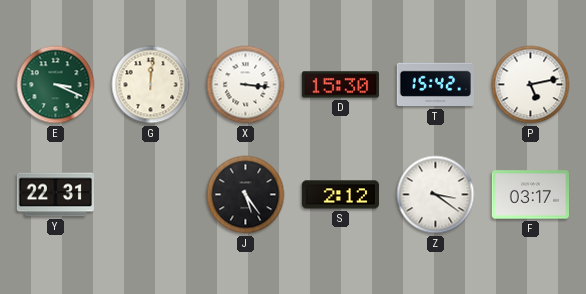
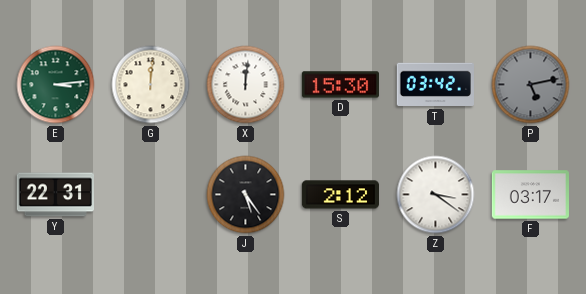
E: 3:19 -> 3:14
X: 3:16 -> 12:01
T: 15:42 -> 03:42
P dial: white -> grey
